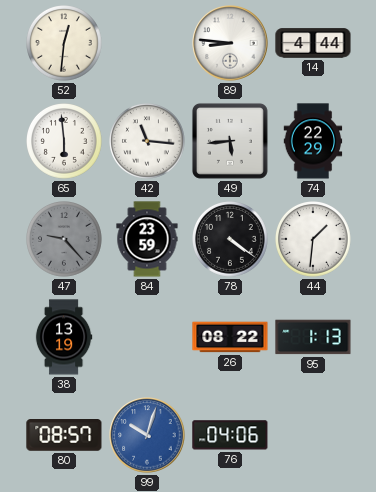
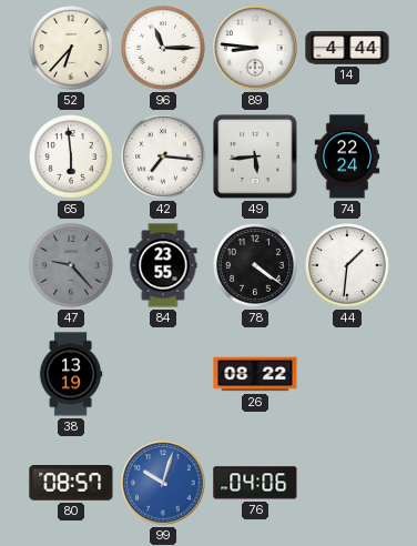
52: 12:31 -> 6:37
96: none -> 11:15
42: 11:16 -> 7:16
74: 22:29 -> 22:24
84: 23:59 -> 23:55
95: 1:13 -> none
